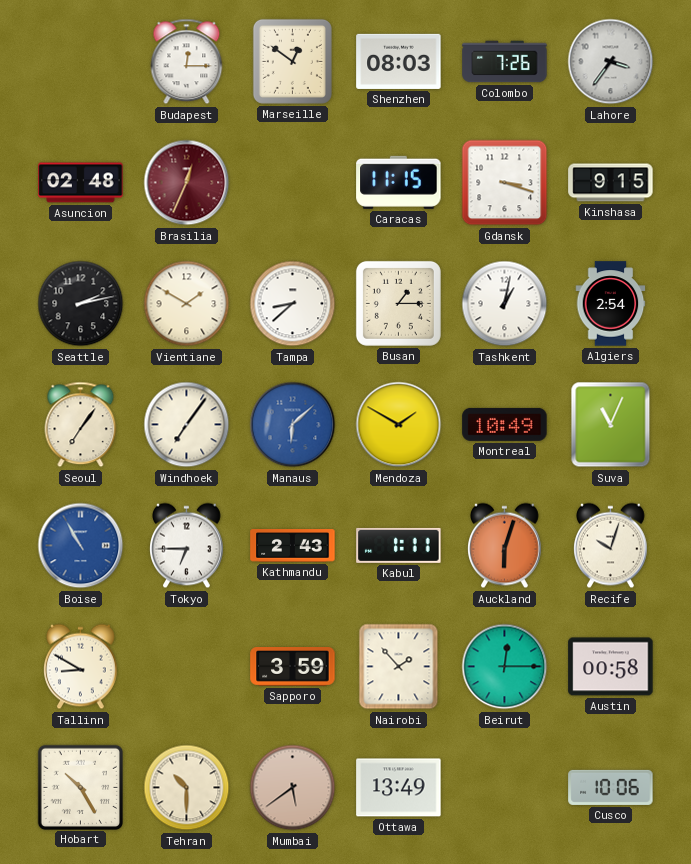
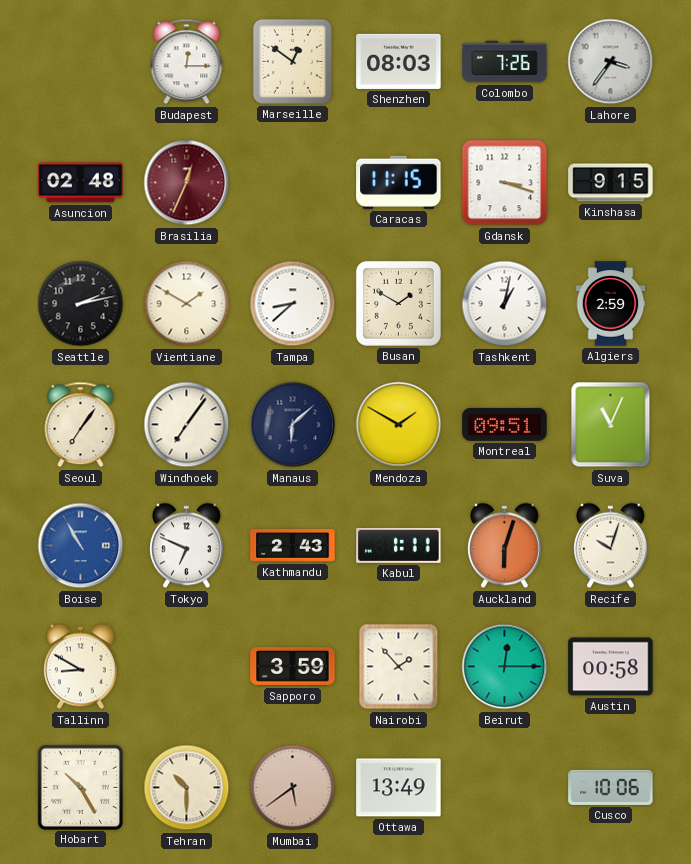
Busan: 1:15 -> 1:50
Algiers: 2:54 -> 2:59
Manaus dial: blue -> navy
Montreal: 10:49 -> 09:51
Tokyo: 6:45 -> 6:49
